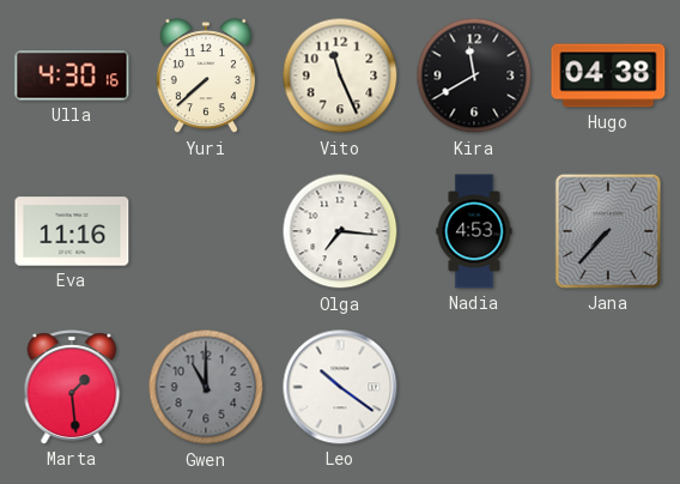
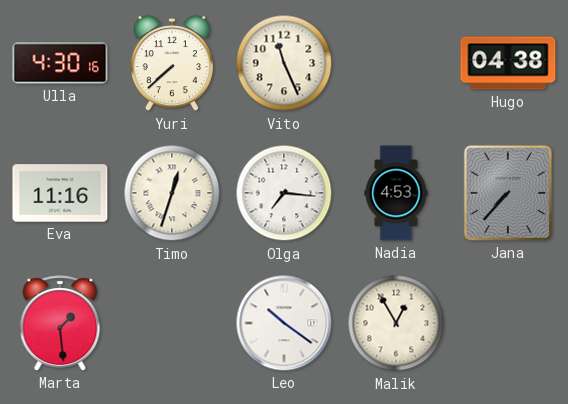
Kira: 11:40 -> none
Timo: none -> 12:33
Gwen: 11:00 -> none
Malik: none -> 12:55
